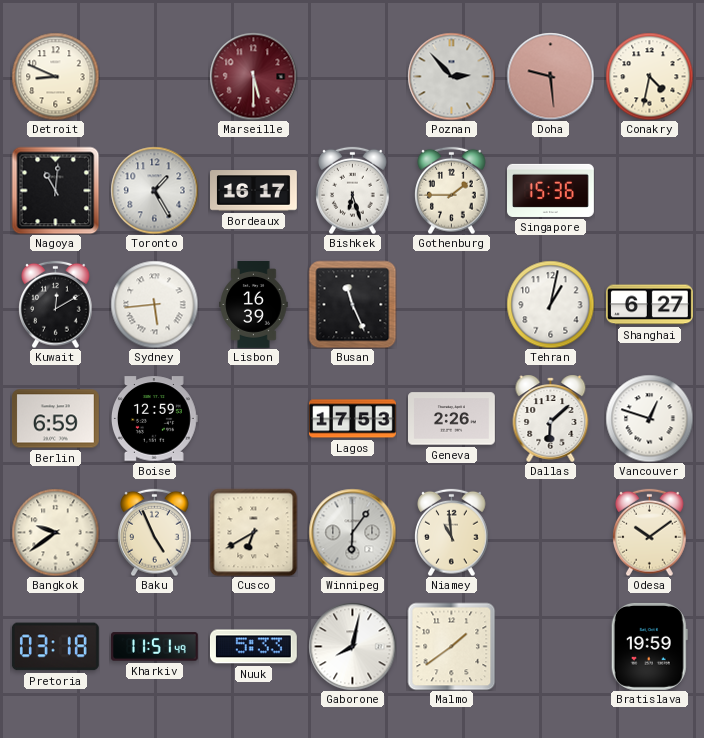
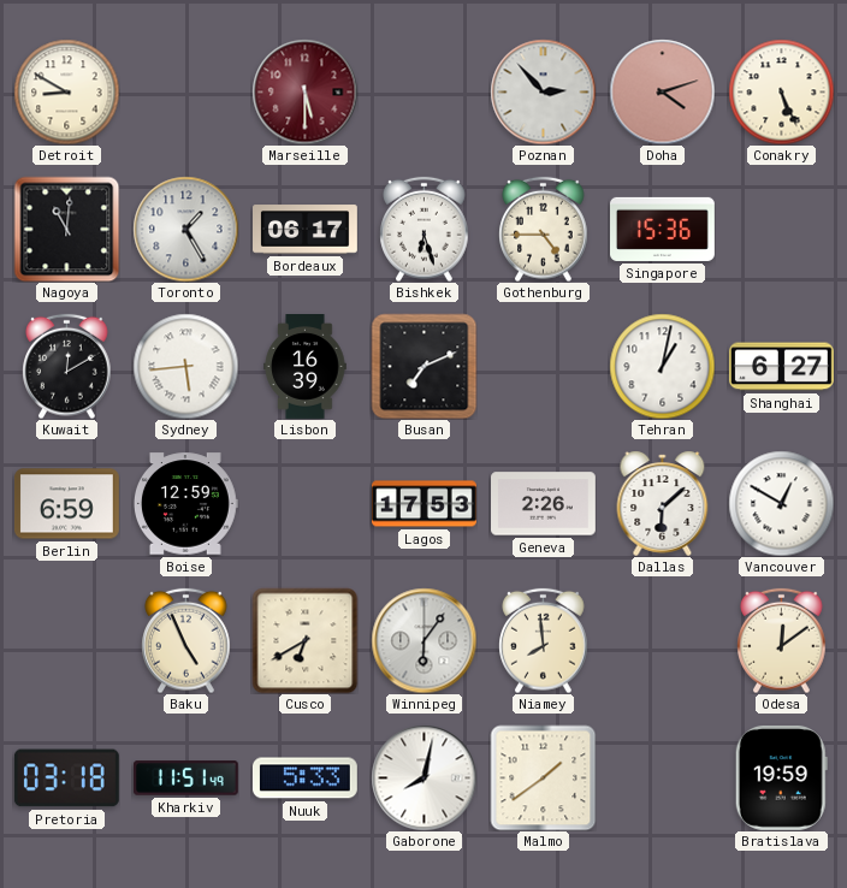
Detroit: 8:49 -> 8:50
Doha: 9:29 -> 4:12
Conakry: 4:32 -> 5:26
Bordeaux: 16:17 -> 06:17
Gothenburg: 1:45 -> 4:45
Busan: 11:26 -> 7:11
Vancouver: 12:48 -> 12:50
Bangkok: 9:39 -> none
Niamey: 10:59 -> 7:59
Odesa: 10:09 -> 12:09
